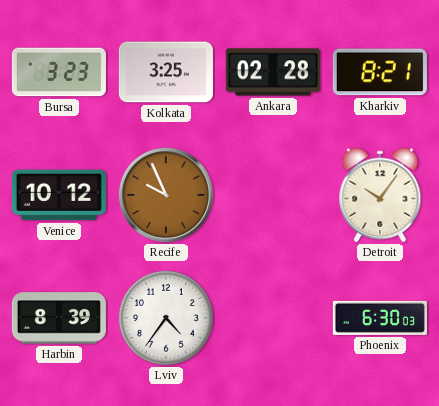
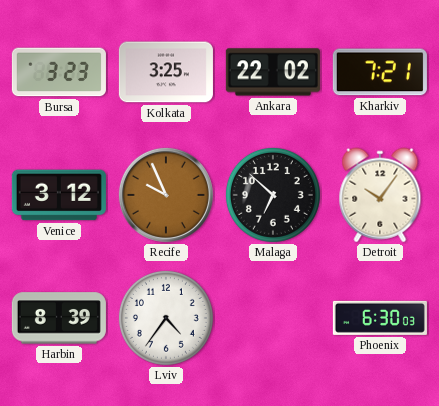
Ankara: 02:28 -> 22:02
Kharkiv: 8:21 -> 7:21
Venice: 10:12 -> 3:12
Malaga: none -> 6:52
